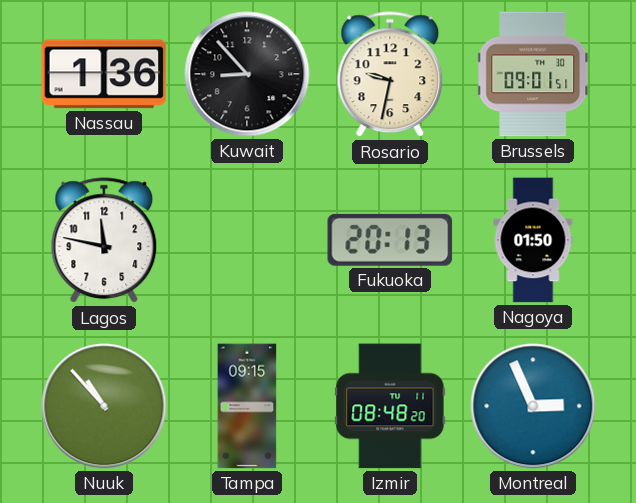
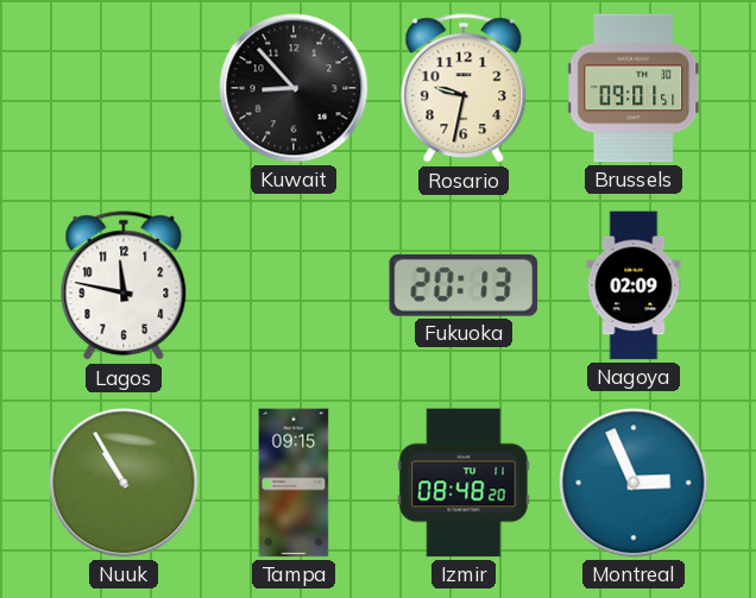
Nassau: 1:36 -> none
Nagoya: 01:50 -> 02:09
Nuuk: 10:53 -> 10:55
